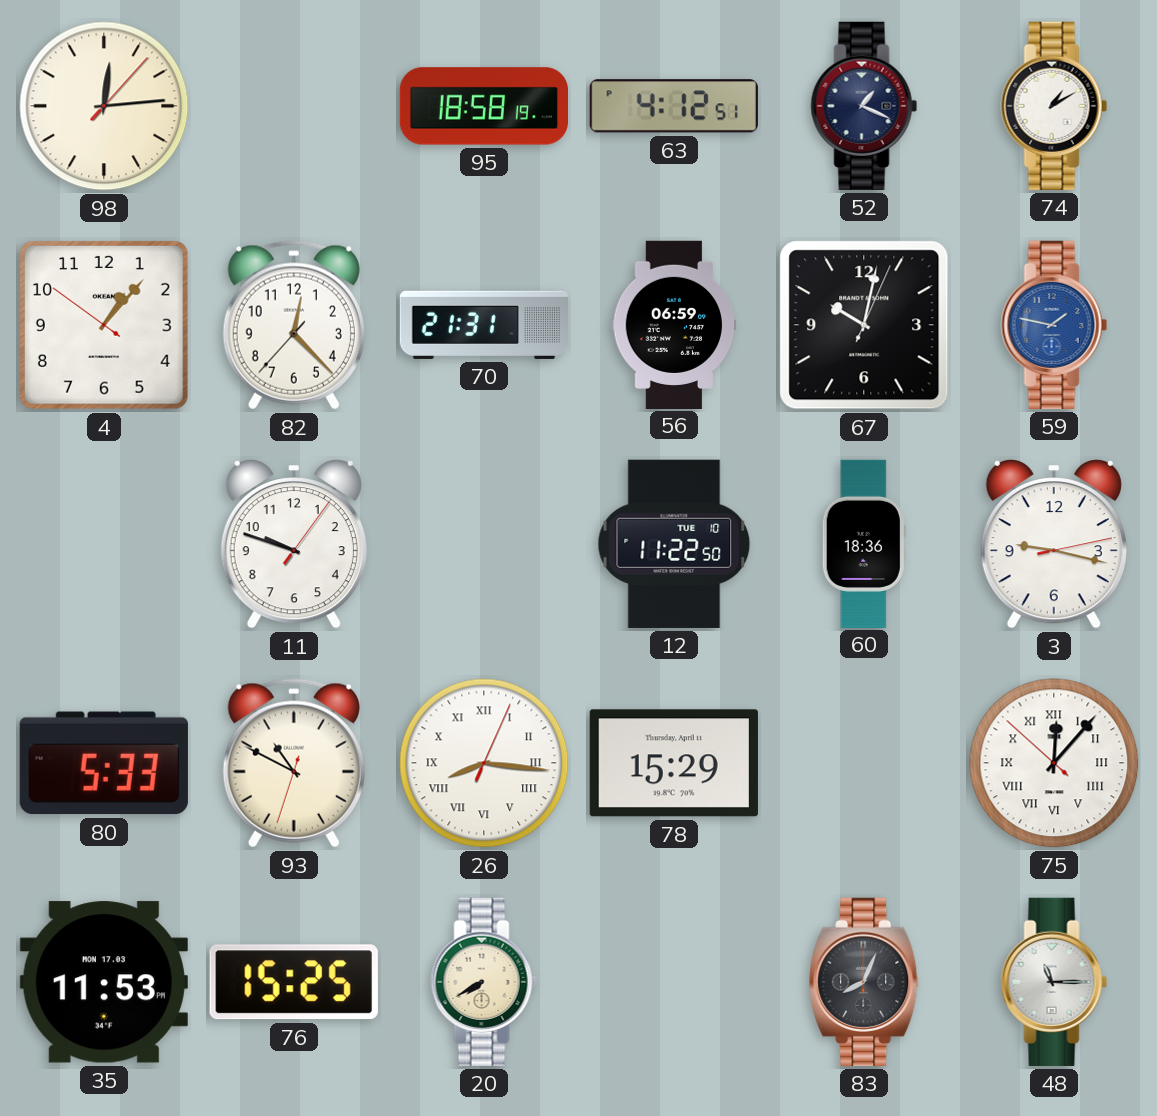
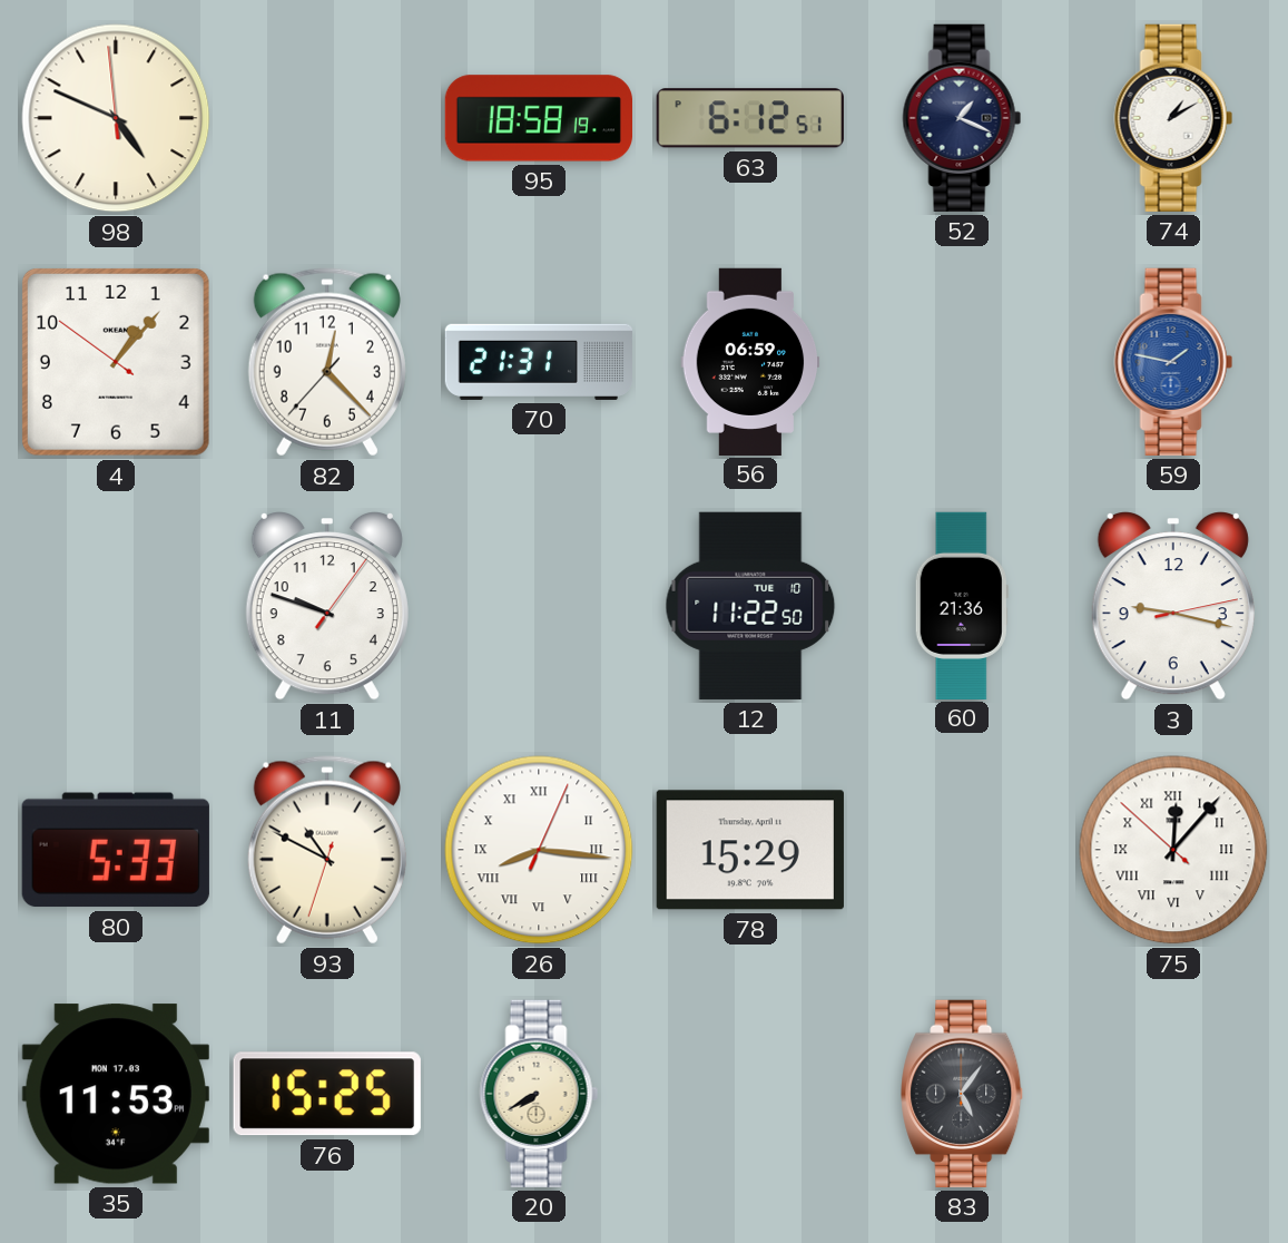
98: 12:14 -> 4:48
63: 4:12 -> 6:12
67: 10:02 -> none
60: 18:36 -> 21:36
83: 8:04 -> 5:06
48: 11:15 -> none
